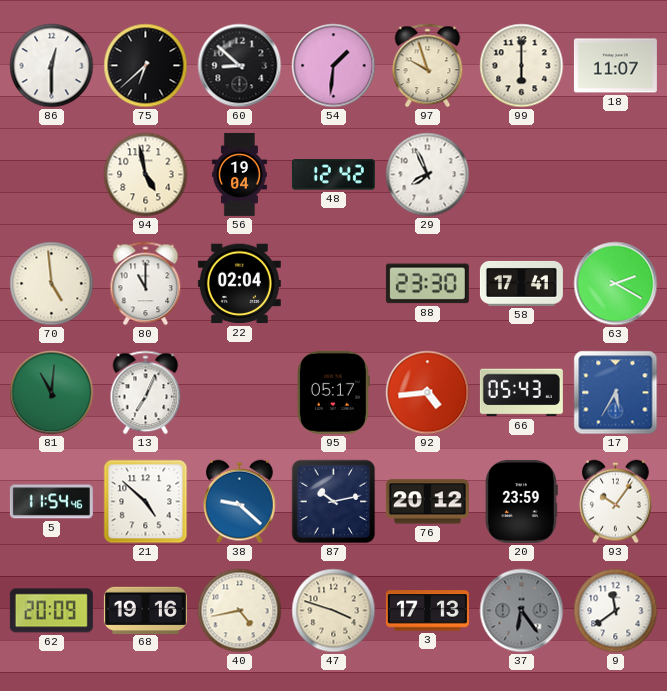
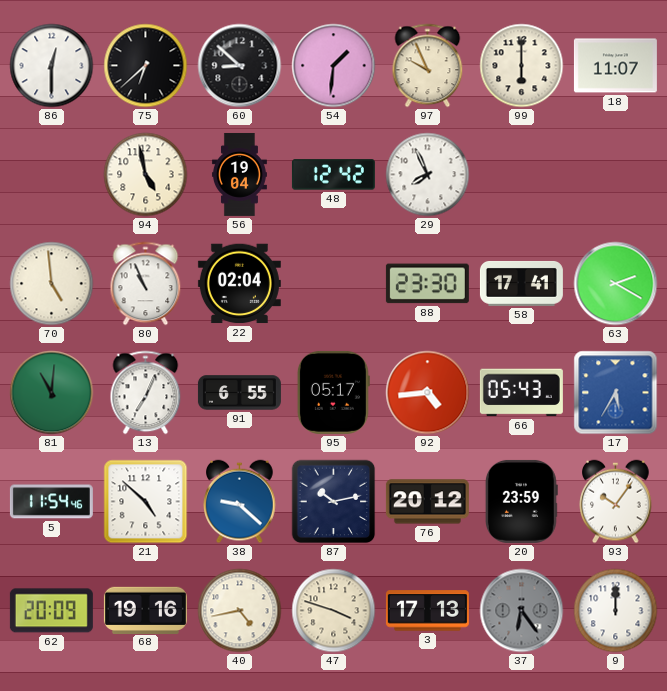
97: 9:57 -> 9:56
80: 11:00 -> 10:56
91: none -> 6:55
9: 11:39 -> 12:00
